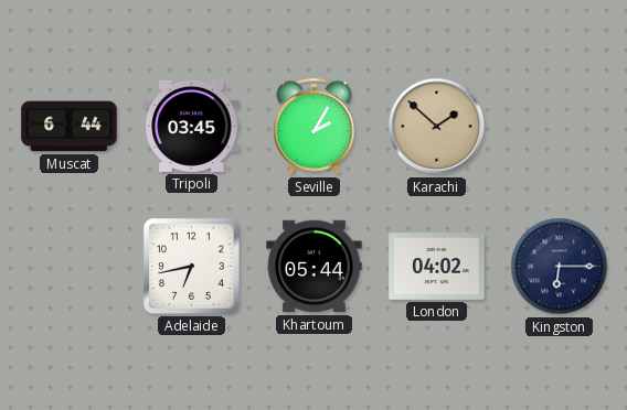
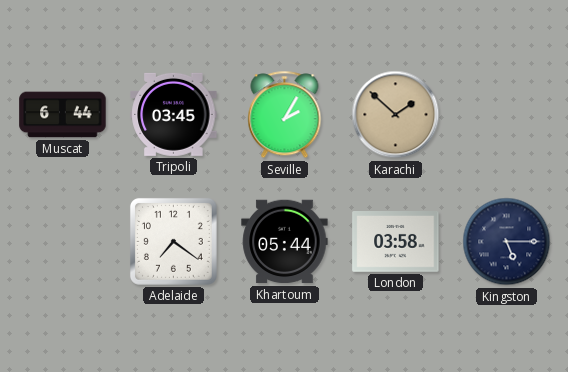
Adelaide: 6:43 -> 7:21
London: 04:02 -> 03:58
Kingston: 6:15 -> 5:15
